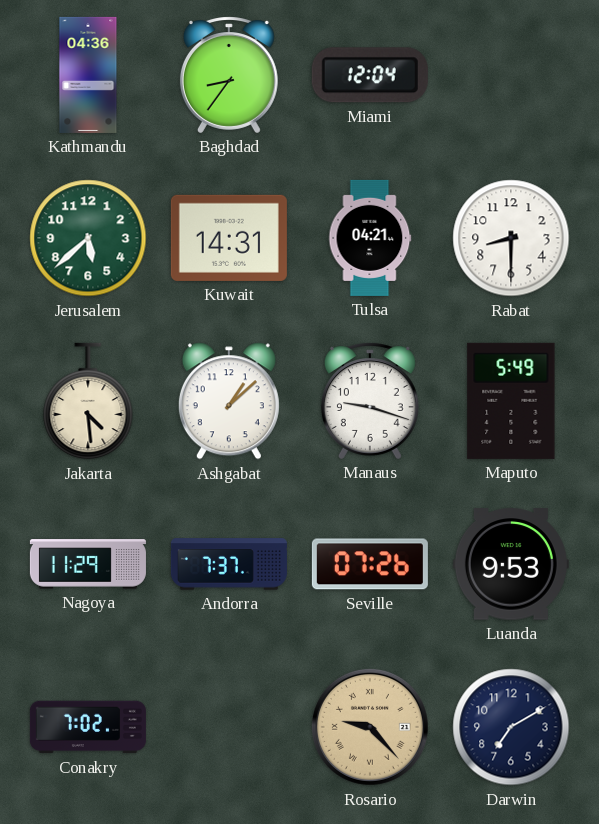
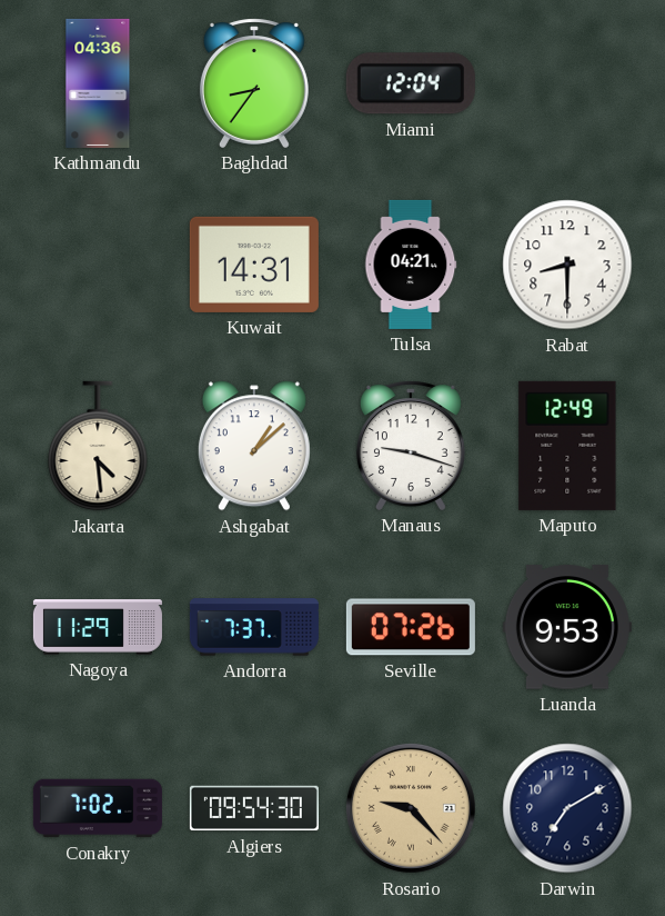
Jerusalem: 5:38 -> none
Maputo: 5:49 -> 12:49
Algiers: none -> 09:54
